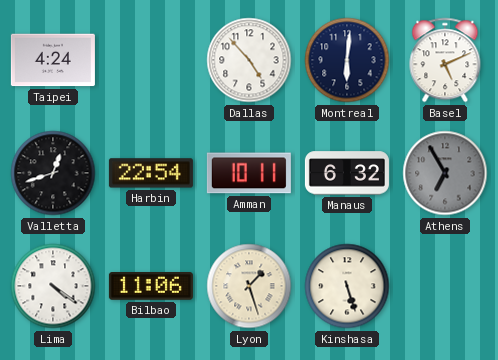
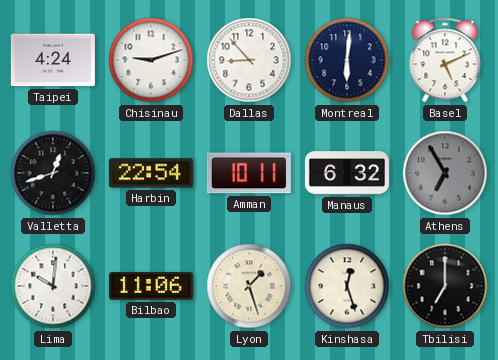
Chisinau: none -> 9:12
Dallas: 4:53 -> 8:53
Lima: 4:21 -> 10:01
Kinshasa: 5:27 -> 12:27
Tbilisi: none -> 7:00
